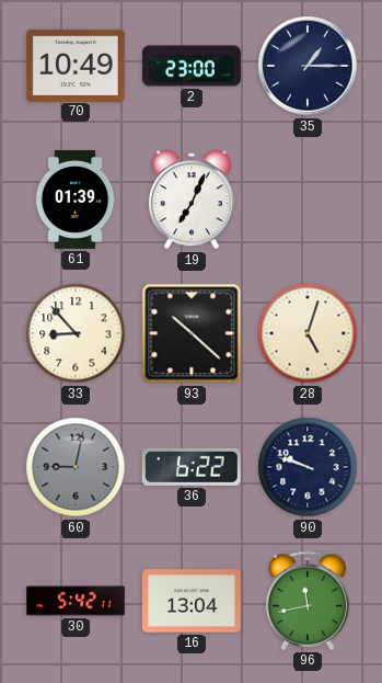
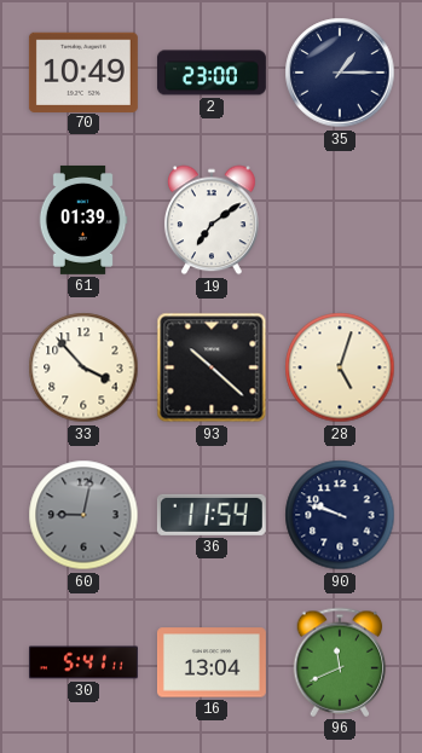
19: 7:04 -> 7:09
33: 8:53 -> 3:53
36: 6:22 -> 11:54
30: 5:42 -> 5:41
96: 11:43 -> 11:41
